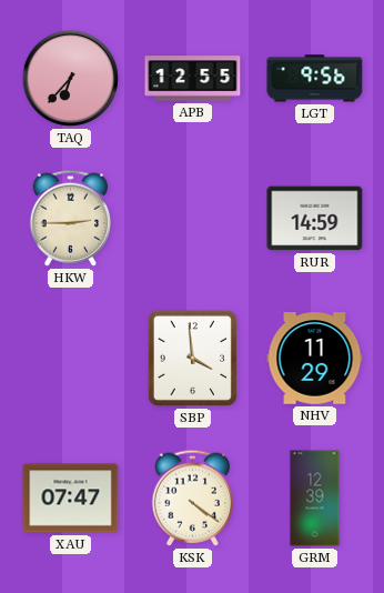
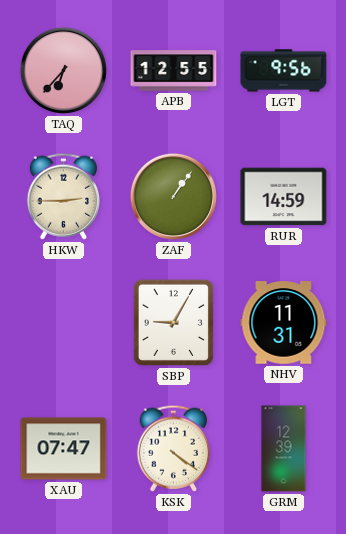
ZAF: none -> 1:06
SBP: 3:59 -> 9:05
NHV: 11:29 -> 11:31
